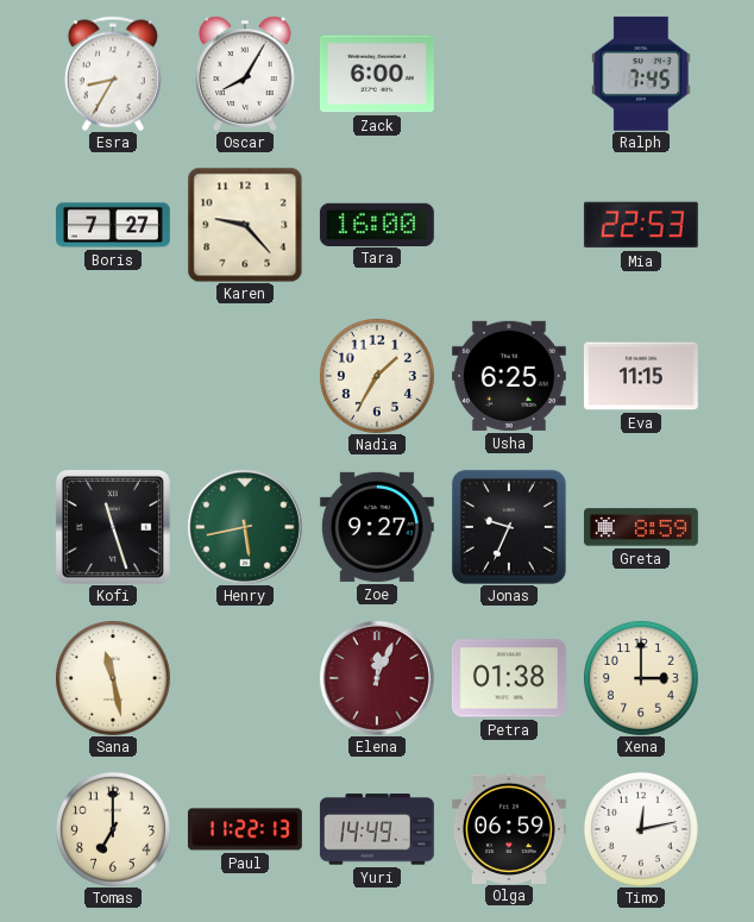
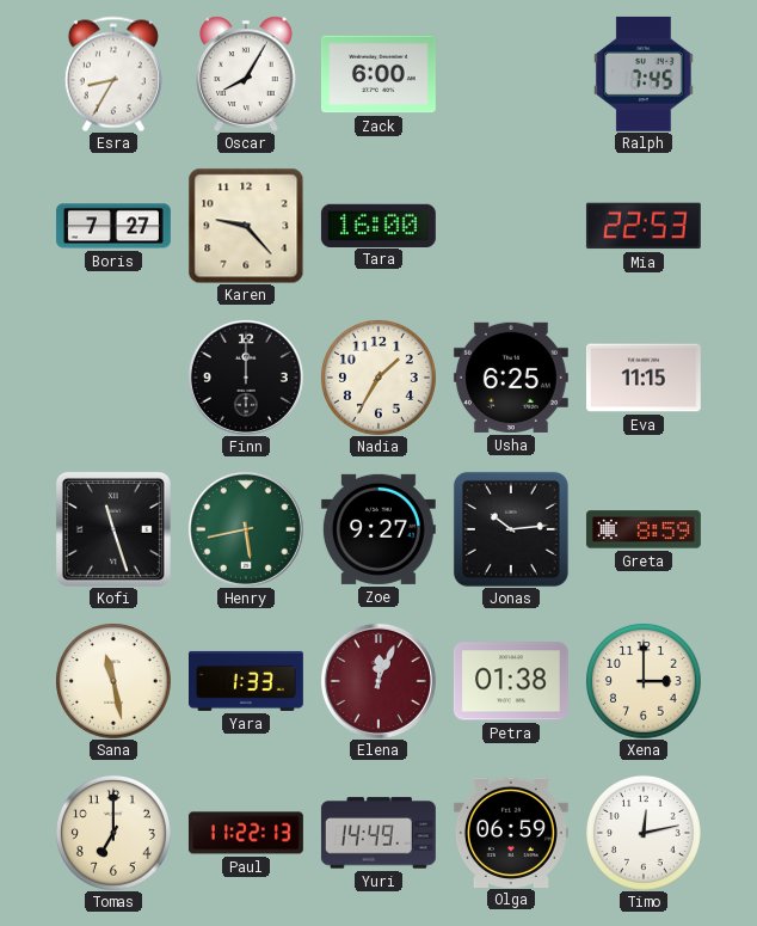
Finn: none -> 12:00
Jonas: 9:34 -> 10:14
Yara: none -> 1:33
